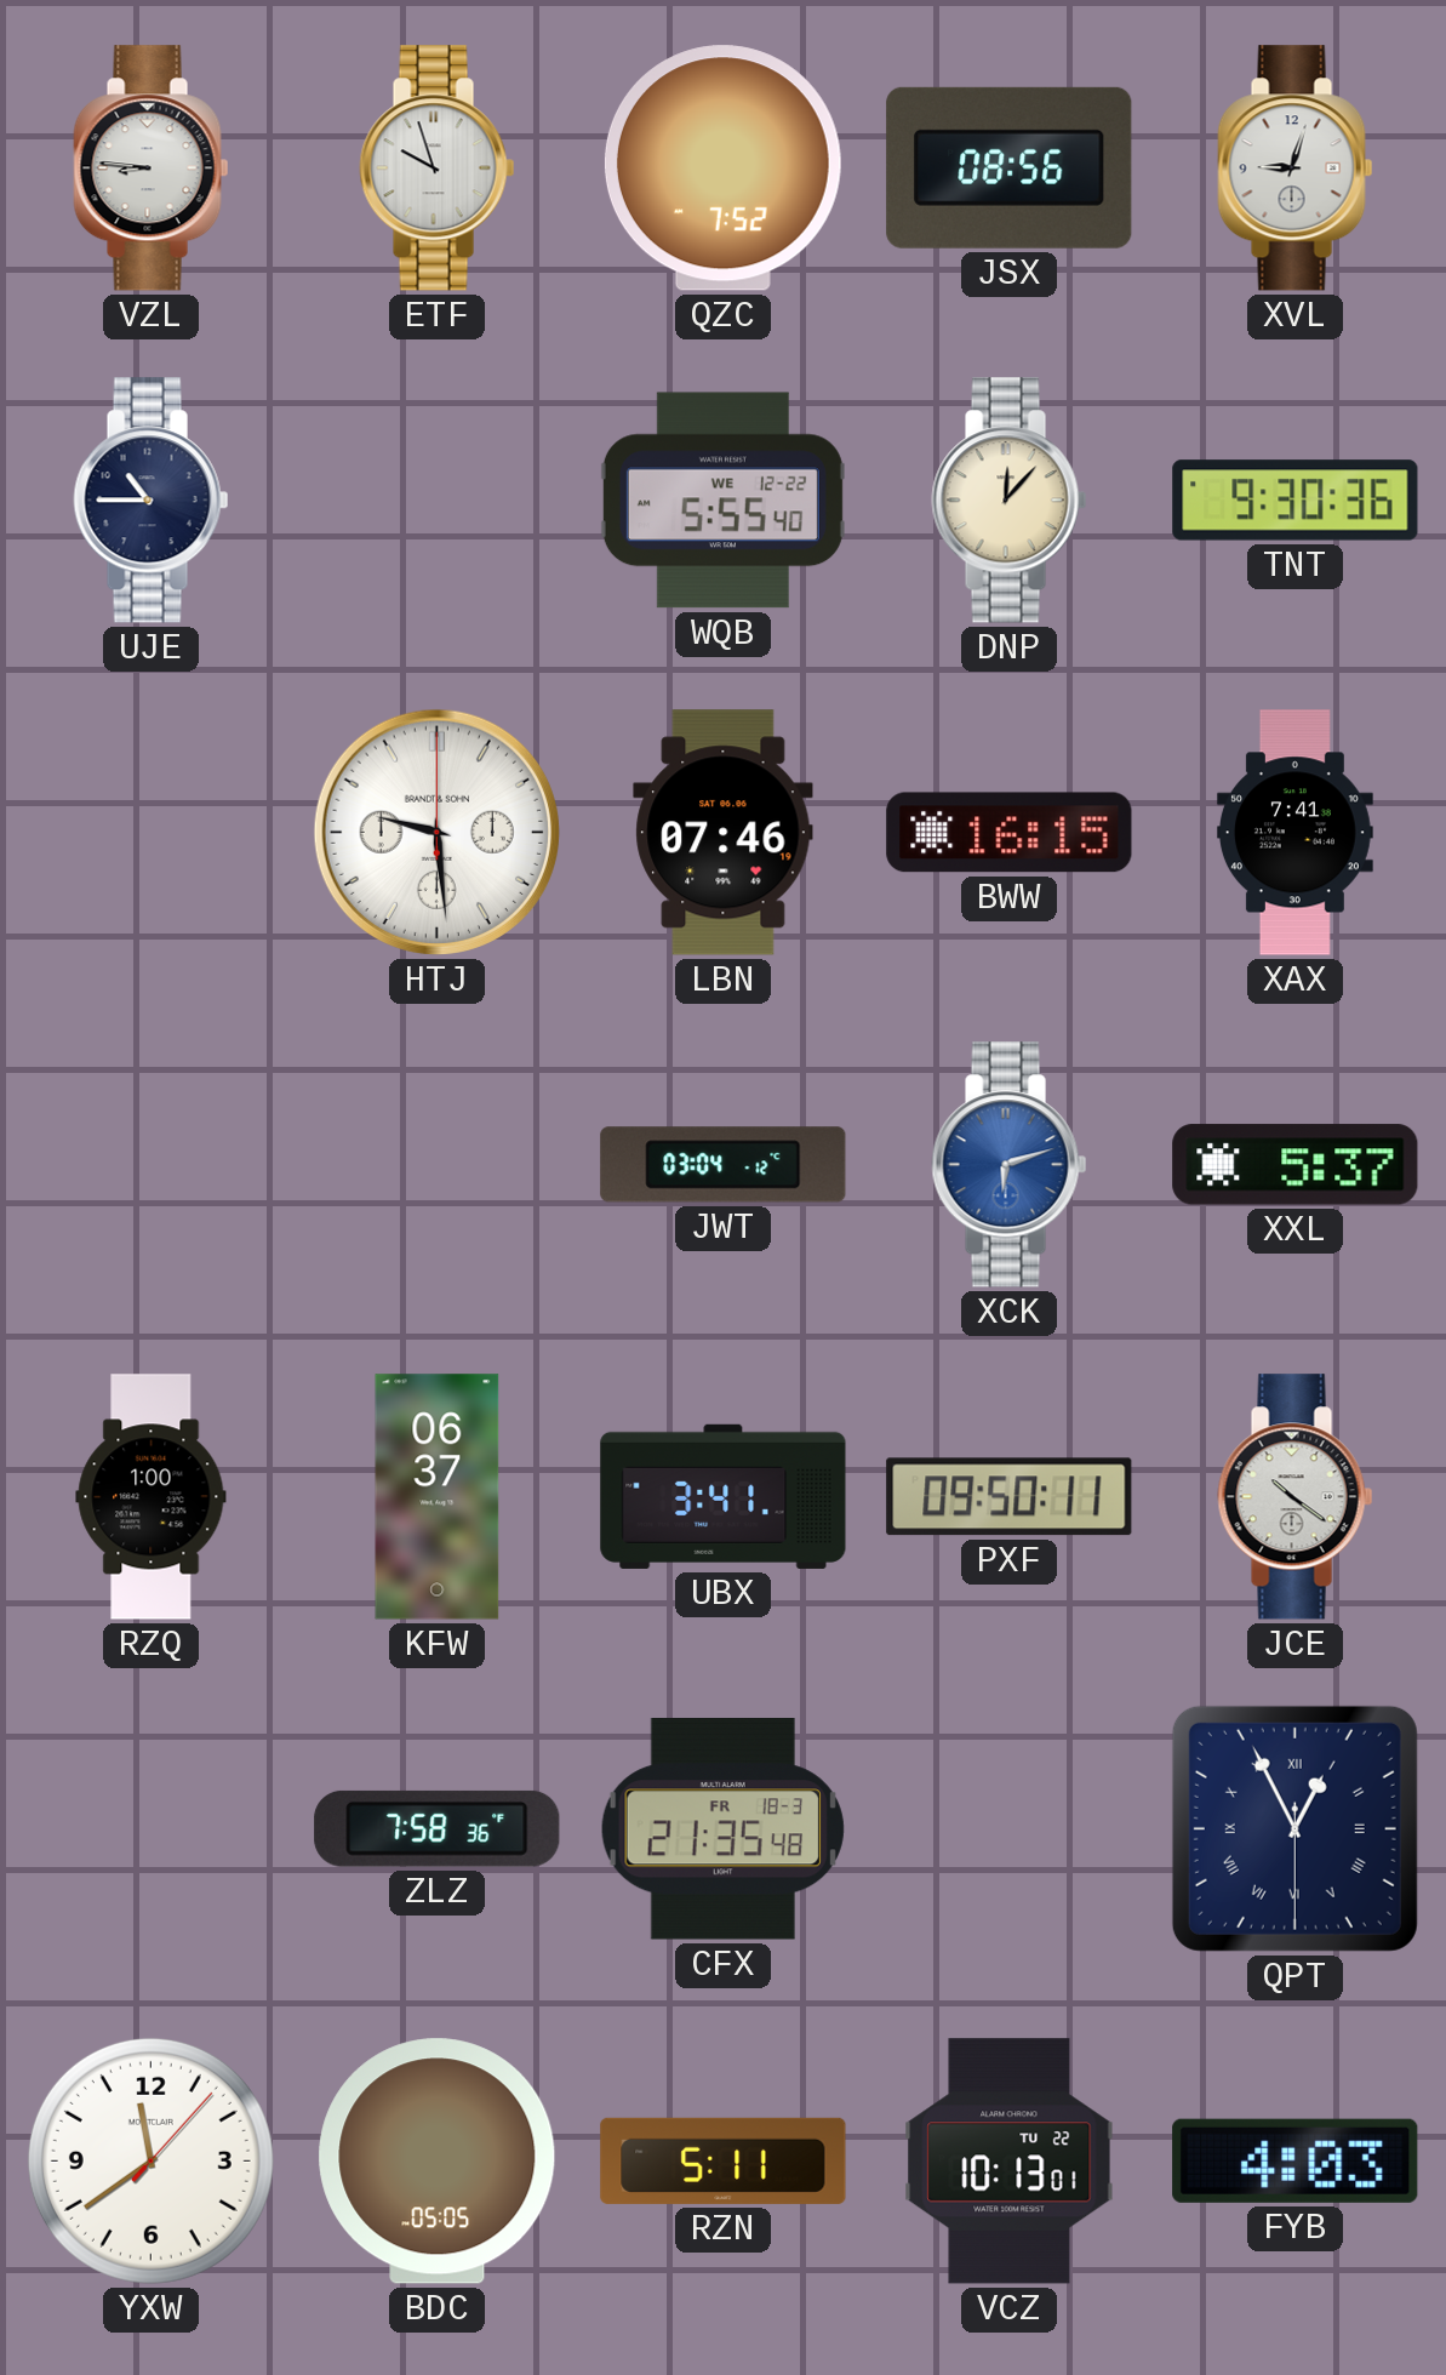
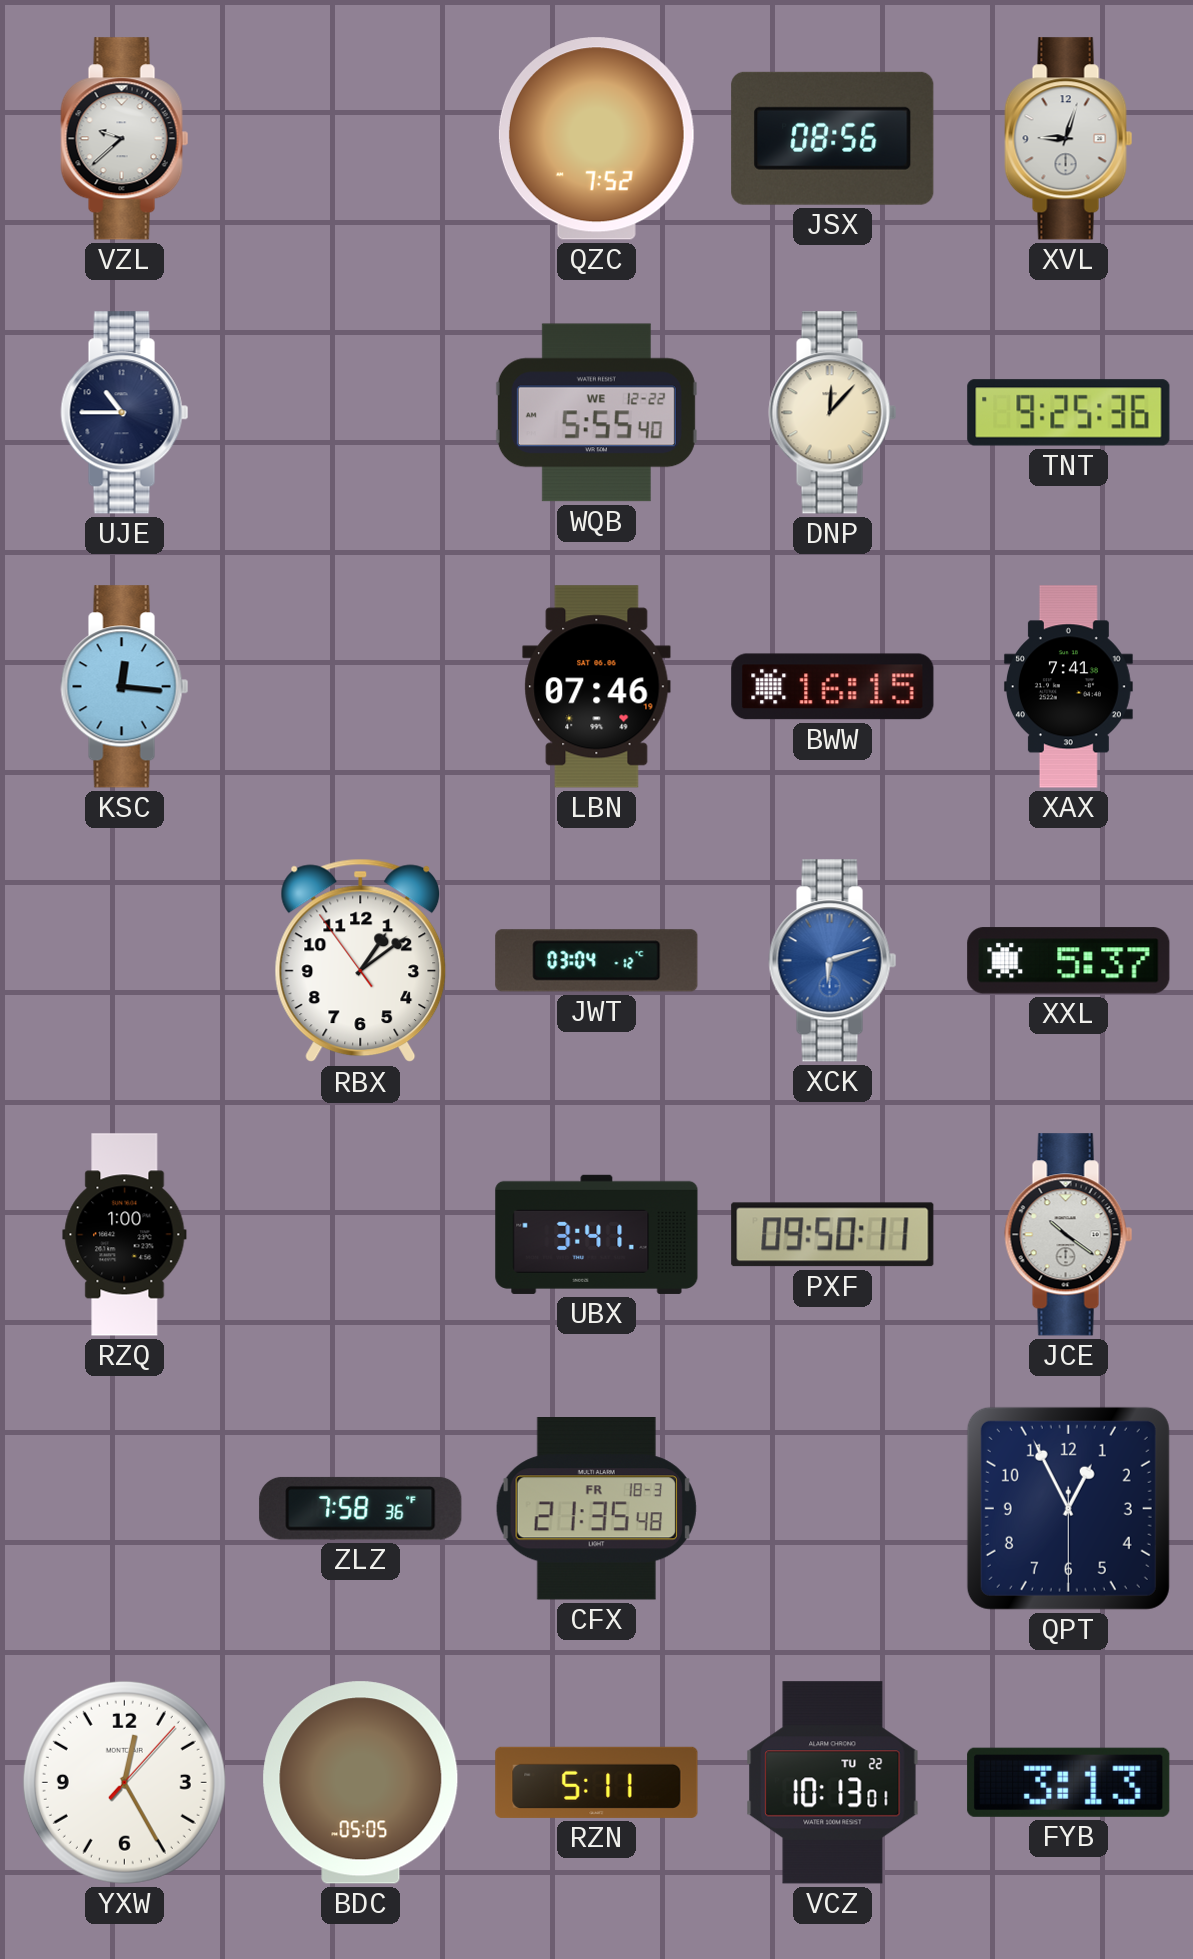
VZL: 8:46 -> 9:38
ETF: 9:57 -> none
TNT: 9:30 -> 9:25
KSC: none -> 12:16
HTJ: 9:29 -> none
RBX: none -> 1:08
KFW: 06:37 -> none
QPT numerals: Roman -> Arabic
YXW: 11:39 -> 12:25
FYB: 4:03 -> 3:13
